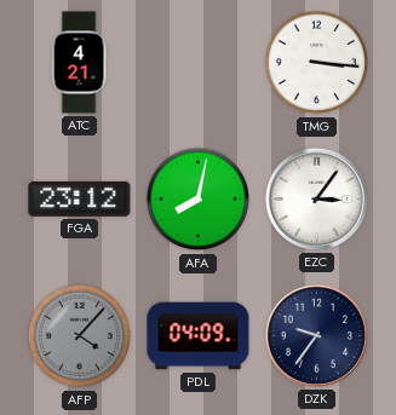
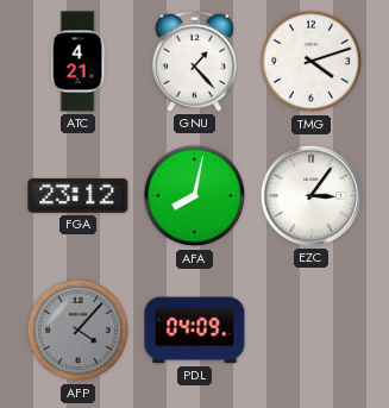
GNU: none -> 1:23
TMG: 3:16 -> 4:12
DZK: 9:36 -> none
